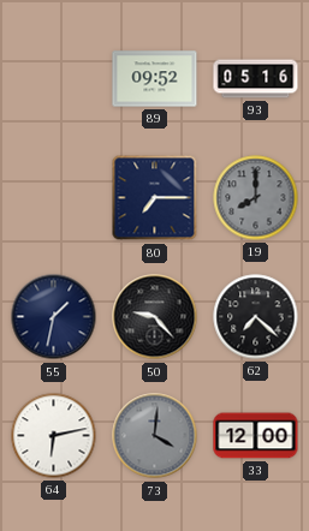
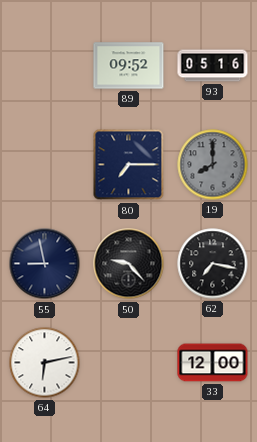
55: 1:32 -> 8:58
62: 7:22 -> 7:17
73: 4:01 -> none
